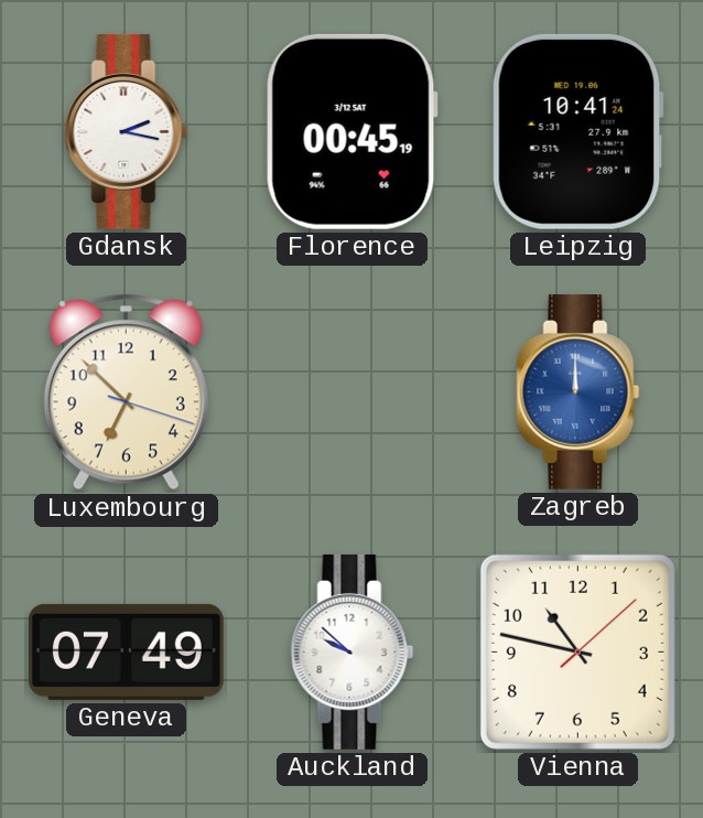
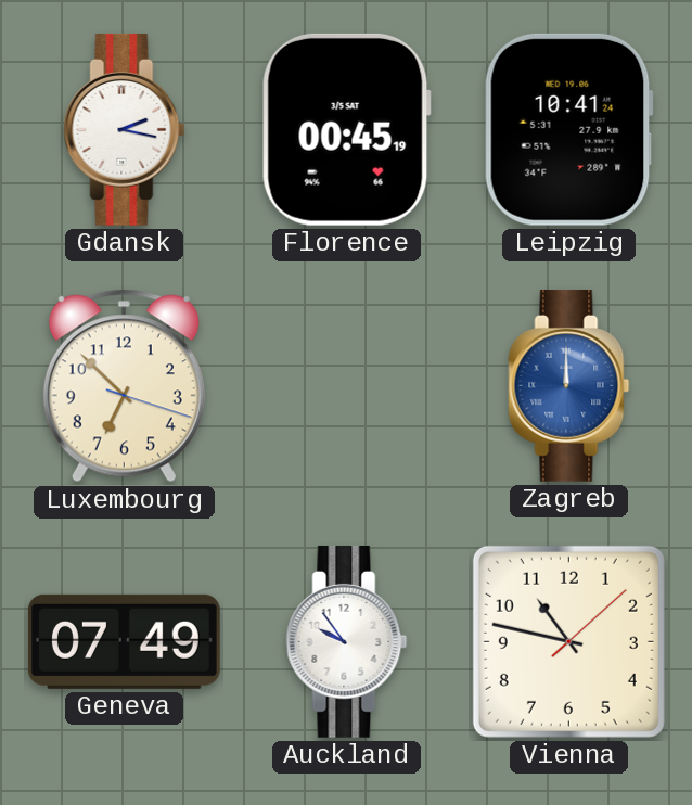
Florence date: 3/12 SAT -> 3/5 SAT
Auckland: 9:52 -> 9:54
